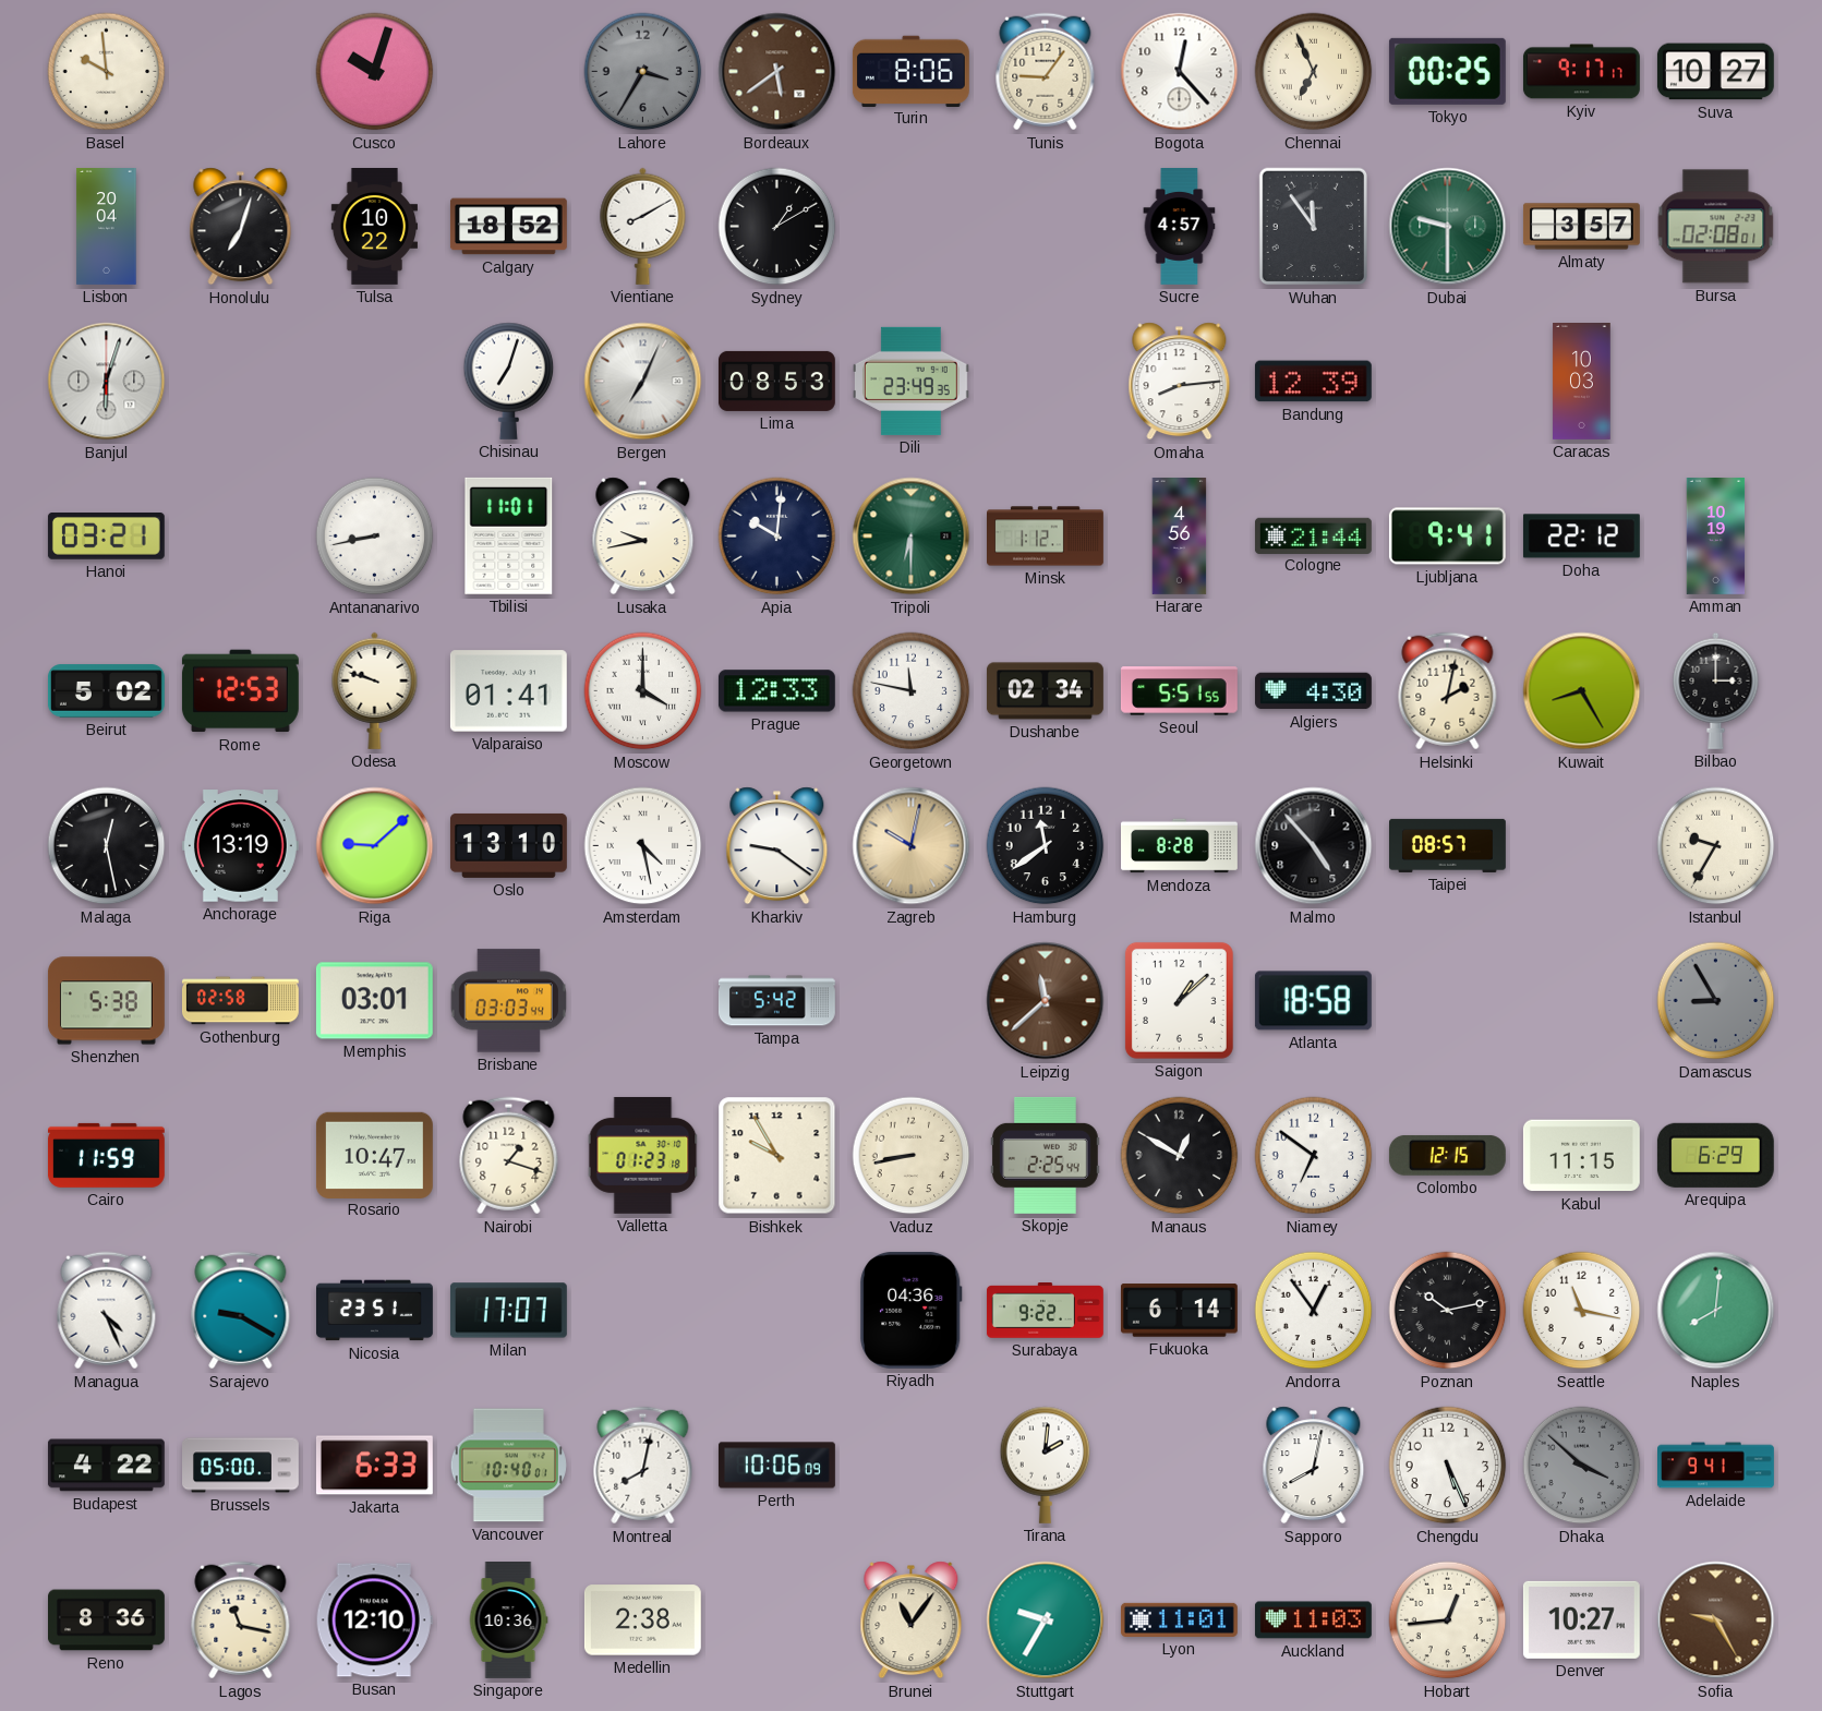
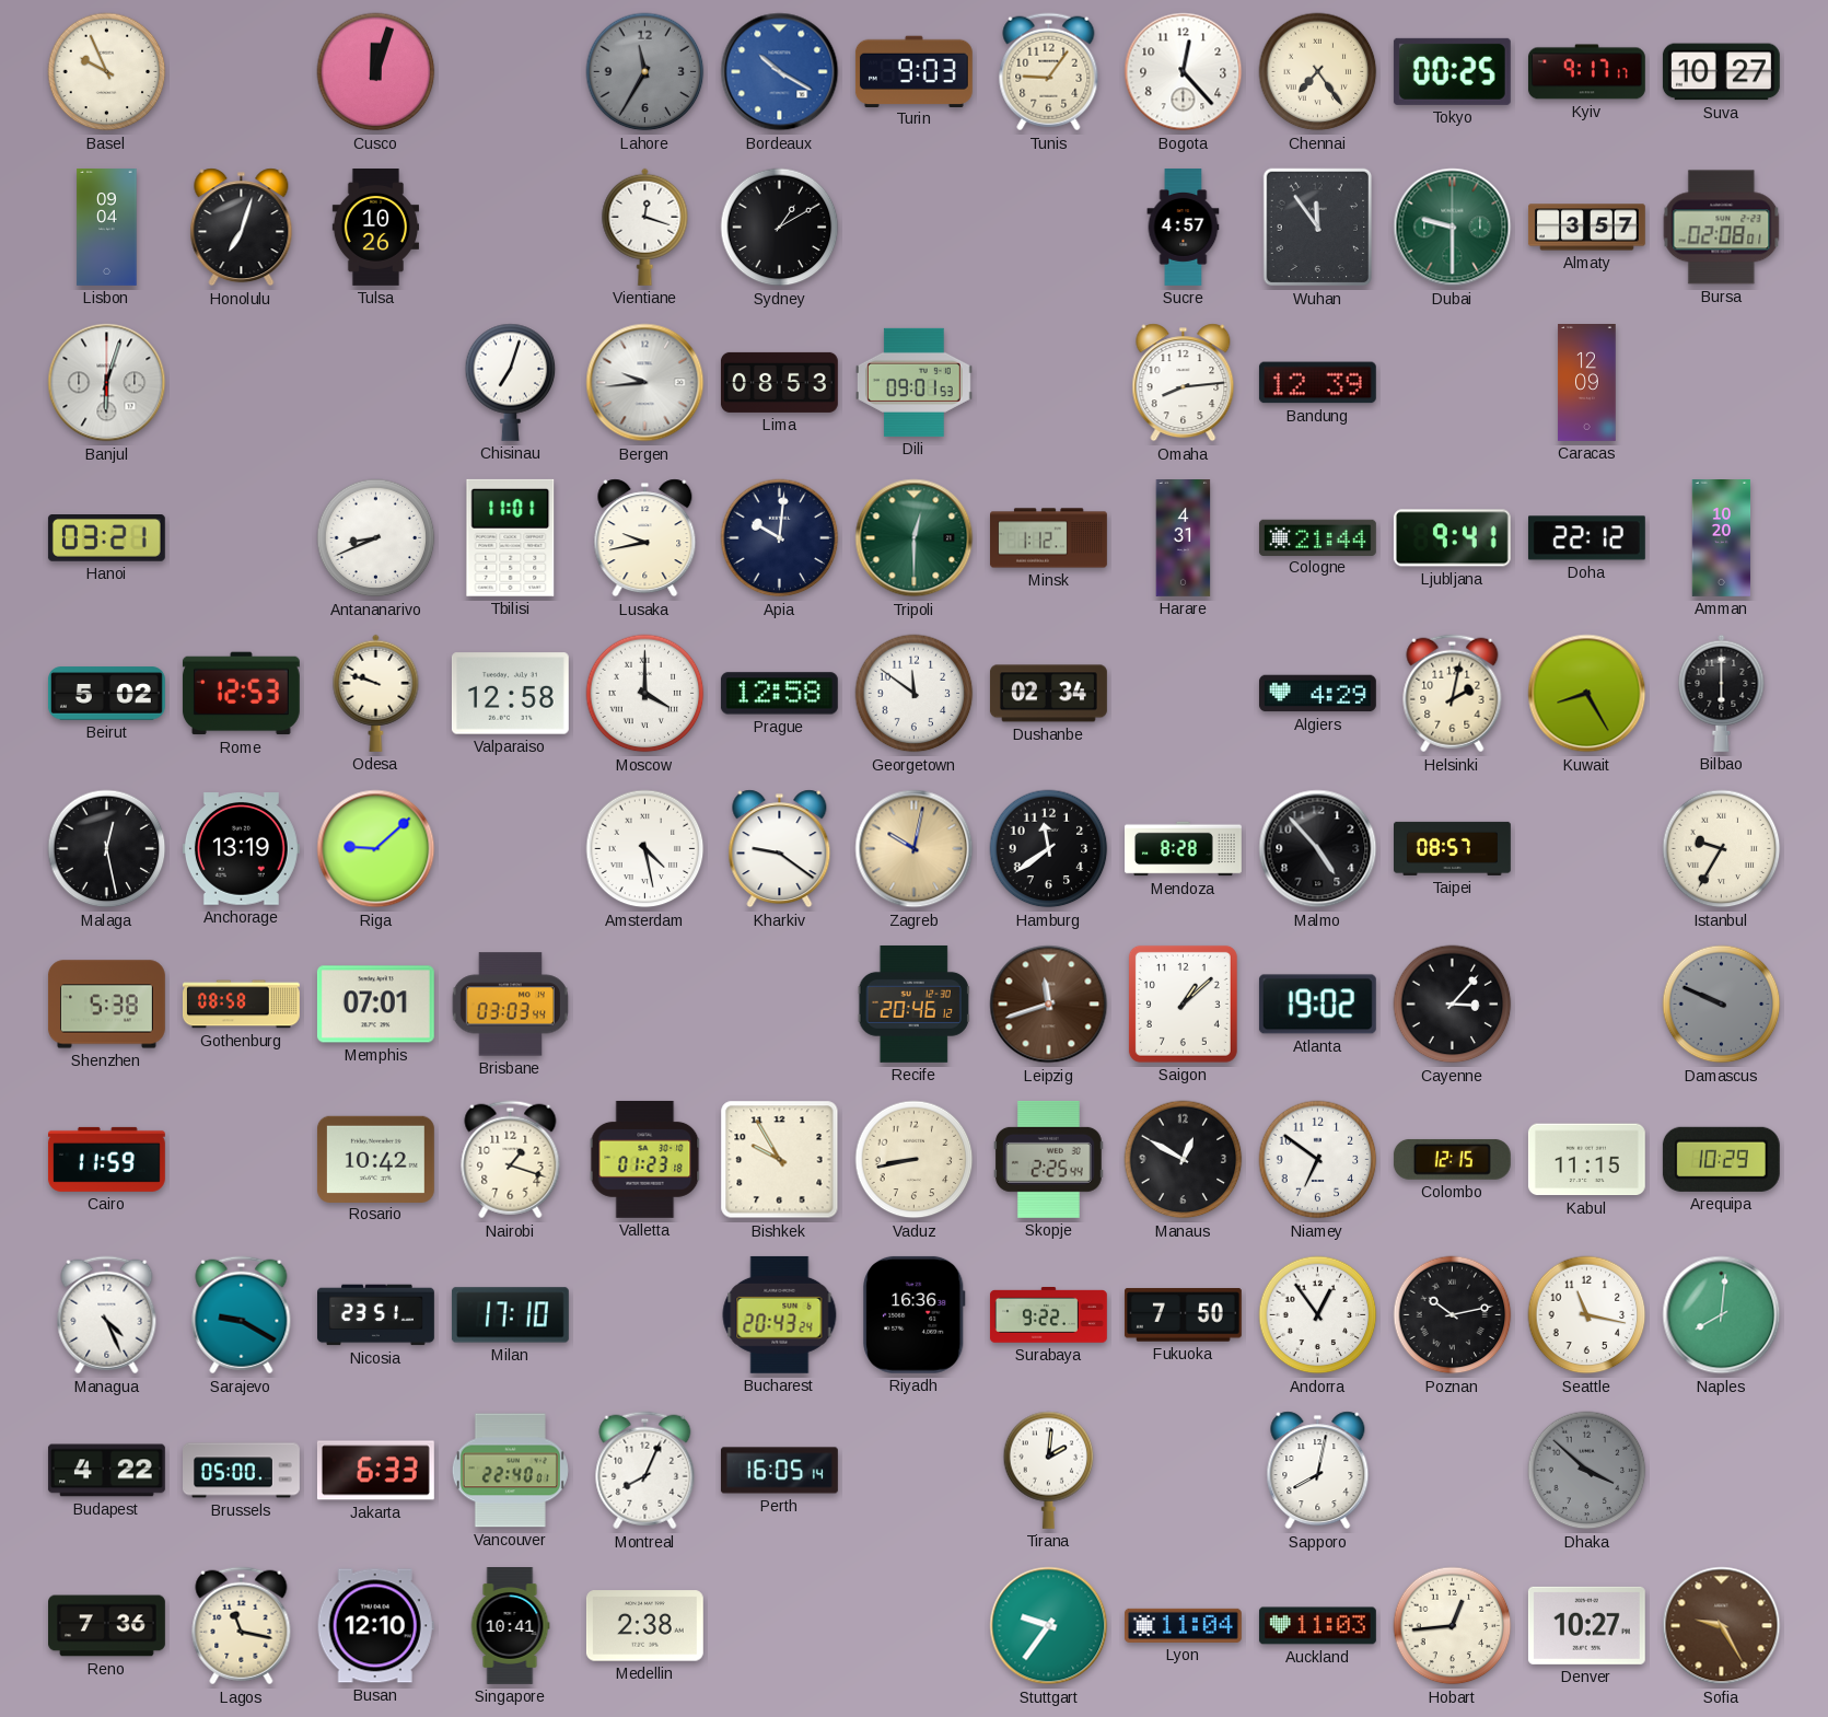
Basel: 9:59 -> 9:56
Cusco: 10:03 -> 12:03
Lahore: 3:35 -> 11:35
Bordeaux: 5:39 -> 10:20
Bordeaux dial: brown -> blue
Turin: 8:06 -> 9:03
Chennai: 6:56 -> 7:24
Lisbon: 20:04 -> 09:04
Tulsa: 10:22 -> 10:26
Calgary: 18:52 -> none
Vientiane: 8:10 -> 12:18
Bergen: 7:04 -> 9:44
Dili: 23:49 -> 09:01
Caracas: 10:03 -> 12:09
Antananarivo: 8:43 -> 8:41
Tripoli: 6:30 -> 12:30
Harare: 4:56 -> 4:31
Amman: 10:19 -> 10:20
Valparaiso: 01:41 -> 12:58
Prague: 12:33 -> 12:58
Georgetown: 11:47 -> 11:51
Seoul: 5:51 -> none
Algiers: 4:30 -> 4:29
Bilbao: 3:00 -> 6:00
Oslo: 13:10 -> none
Gothenburg: 02:58 -> 08:58
Memphis: 03:01 -> 07:01
Tampa: 5:42 -> none
Recife: none -> 20:46
Leipzig: 11:38 -> 11:42
Atlanta: 18:58 -> 19:02
Cayenne: none -> 3:07
Damascus: 8:55 -> 9:49
Rosario: 10:47 -> 10:42
Arequipa: 6:29 -> 10:29
Milan: 17:07 -> 17:10
Bucharest: none -> 20:43
Riyadh: 04:36 -> 16:36
Fukuoka: 6:14 -> 7:50
Vancouver: 10:40 -> 22:40
Montreal: 8:02 -> 8:04
Perth: 10:06 -> 16:05
Chengdu: 5:26 -> none
Adelaide: 9:41 -> none
Reno: 8:36 -> 7:36
Singapore: 10:36 -> 10:41
Brunei: 11:06 -> none
Stuttgart: 9:35 -> 9:36
Lyon: 11:01 -> 11:04
